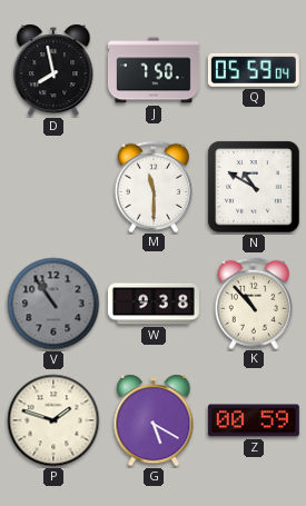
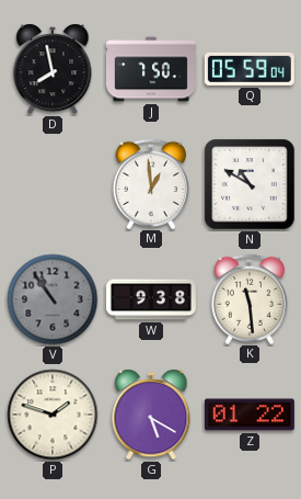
M: 11:30 -> 12:59
K: 10:53 -> 11:29
Z: 00:59 -> 01:22
